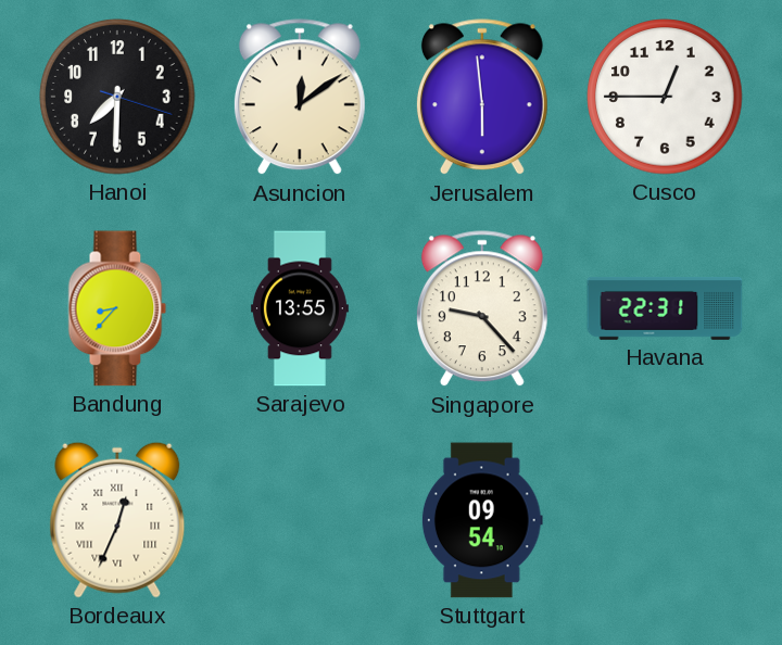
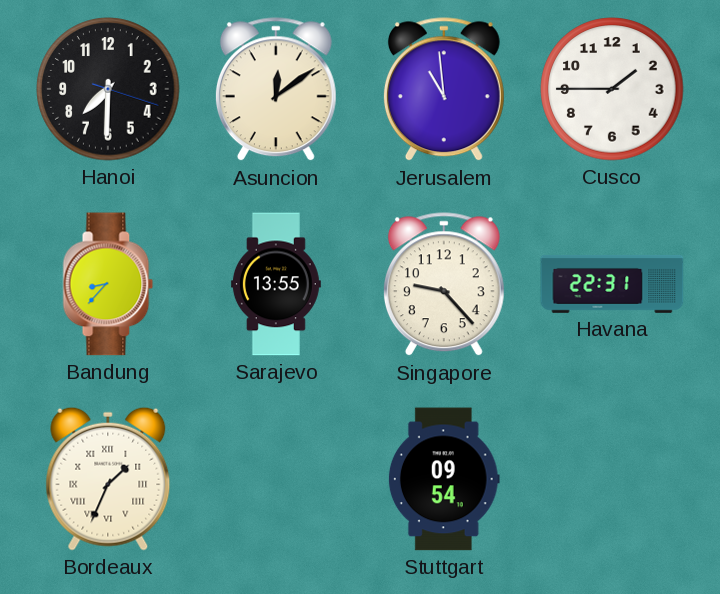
Jerusalem: 5:59 -> 10:59
Cusco: 12:45 -> 1:45
Bordeaux: 12:34 -> 1:34
